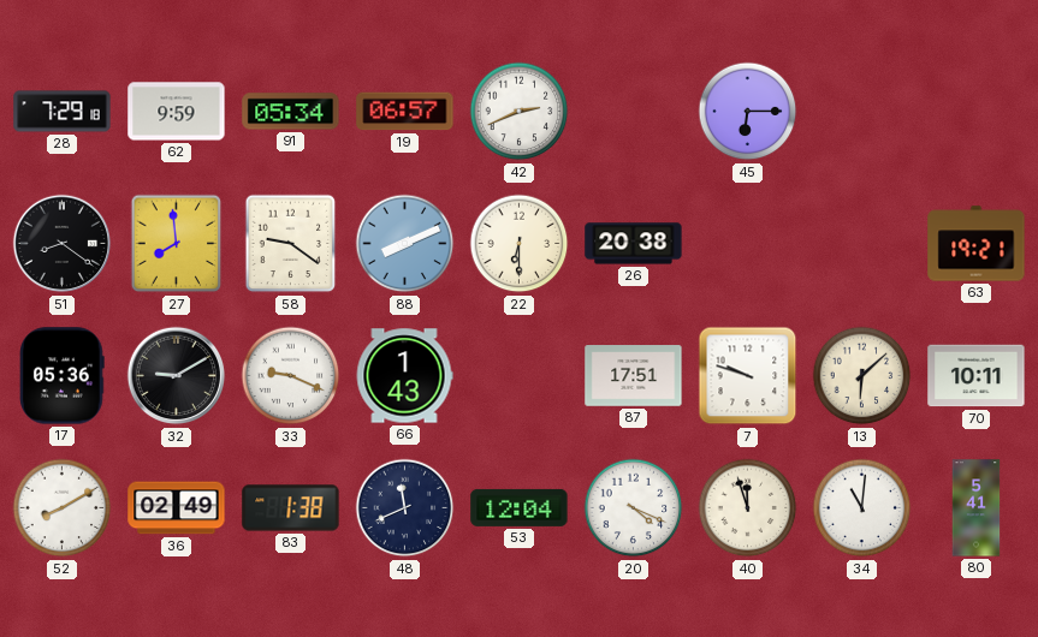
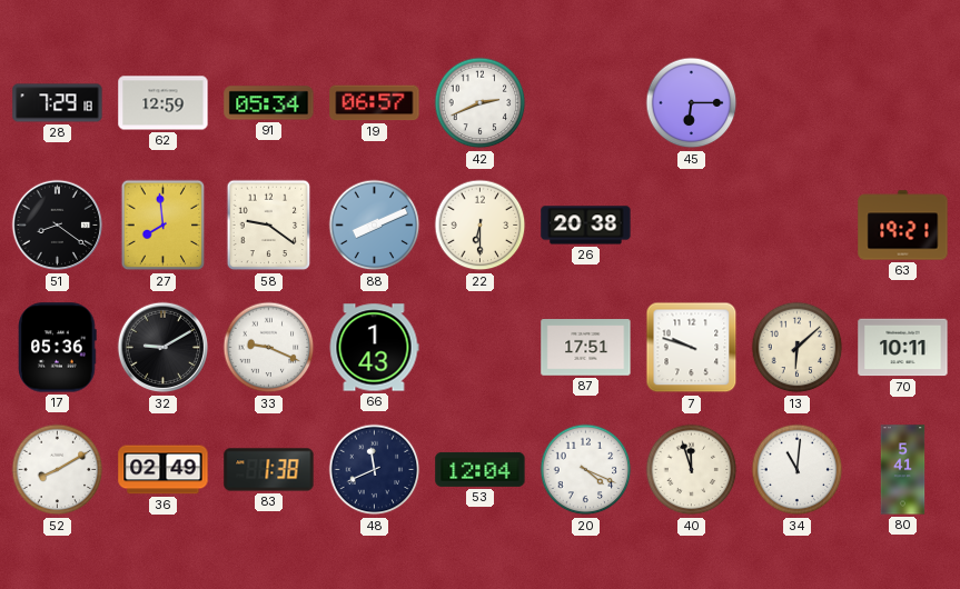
62: 9:59 -> 12:59
